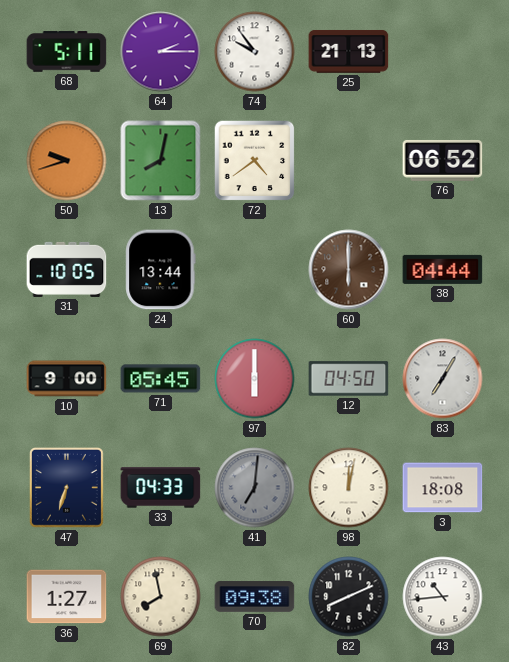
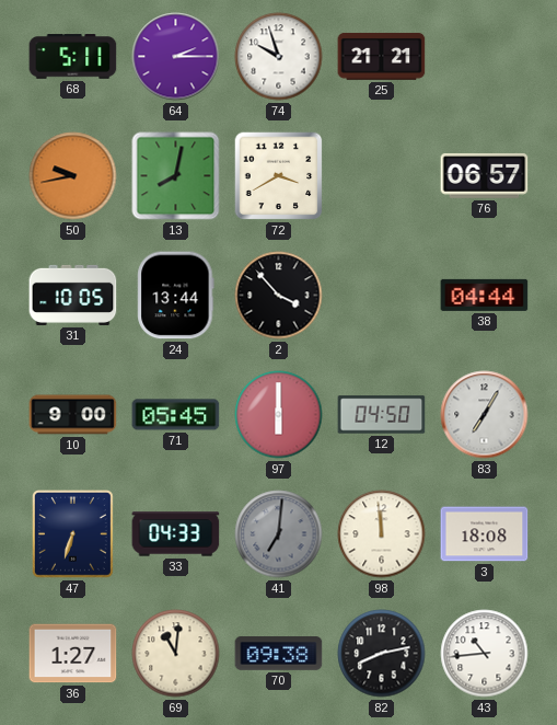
74: 9:54 -> 9:57
25: 21:13 -> 21:21
50: 9:42 -> 9:43
72: 4:39 -> 3:40
76: 06:52 -> 06:57
2: none -> 3:53
60: 6:00 -> none
98: 12:02 -> 11:59
69: 7:58 -> 11:01
82: 8:11 -> 8:13
